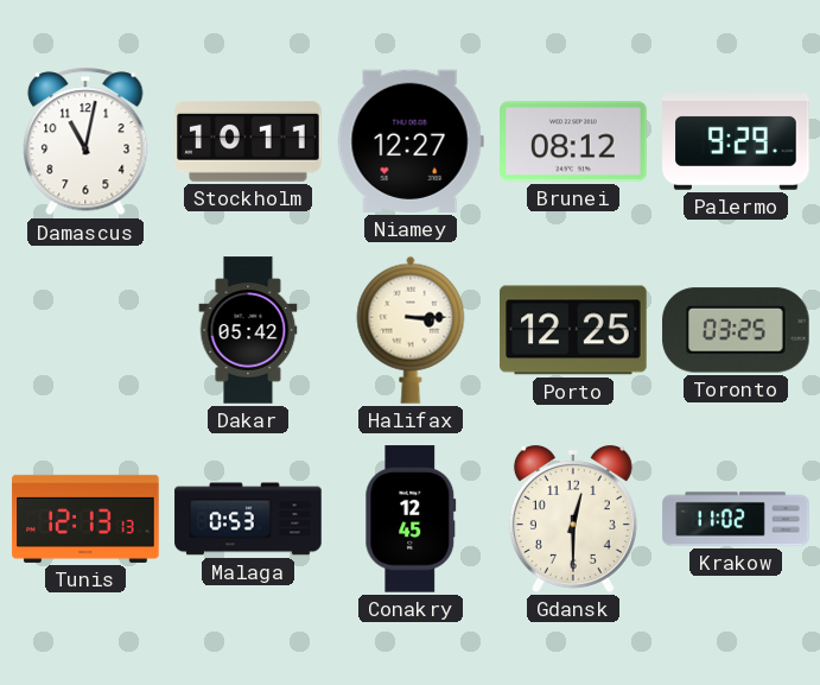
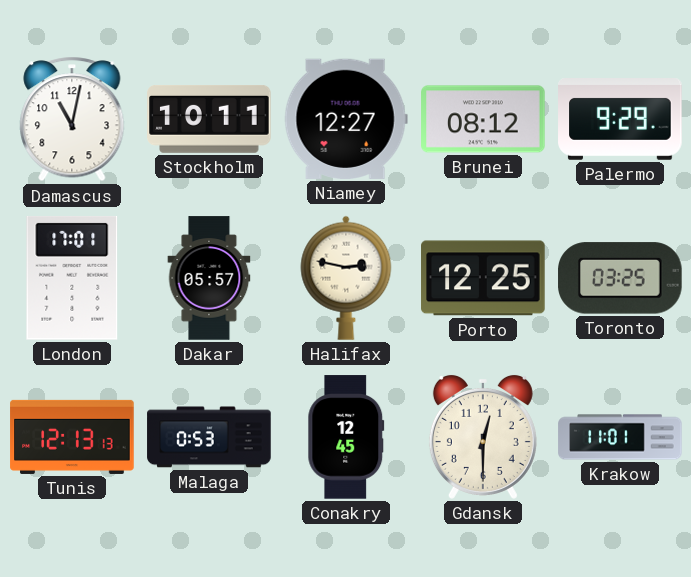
London: none -> 17:01
Dakar: 05:42 -> 05:57
Halifax: 3:15 -> 2:47
Krakow: 11:02 -> 11:01
